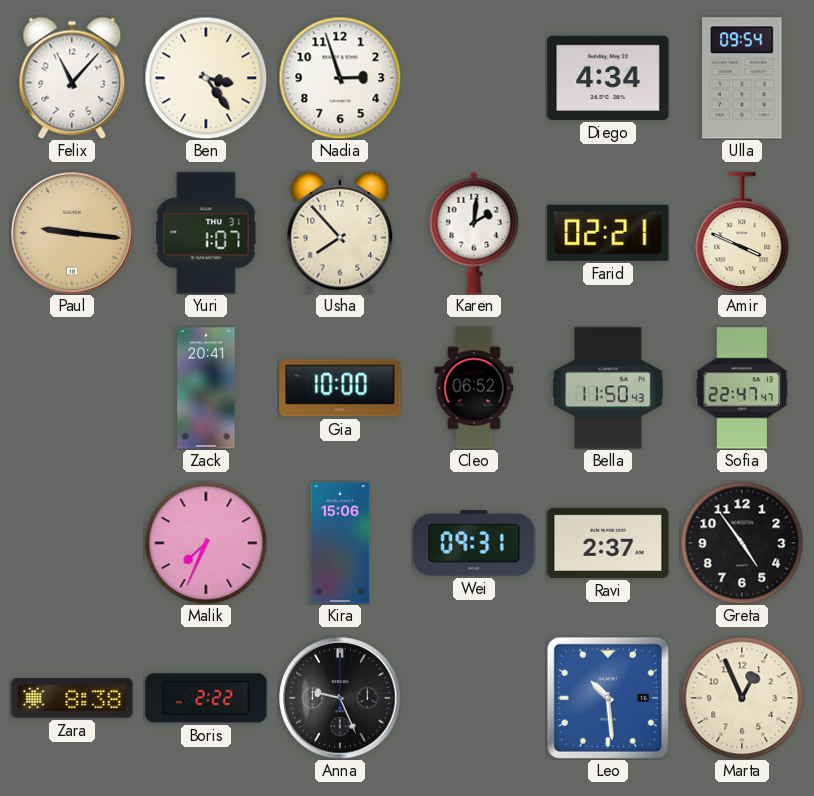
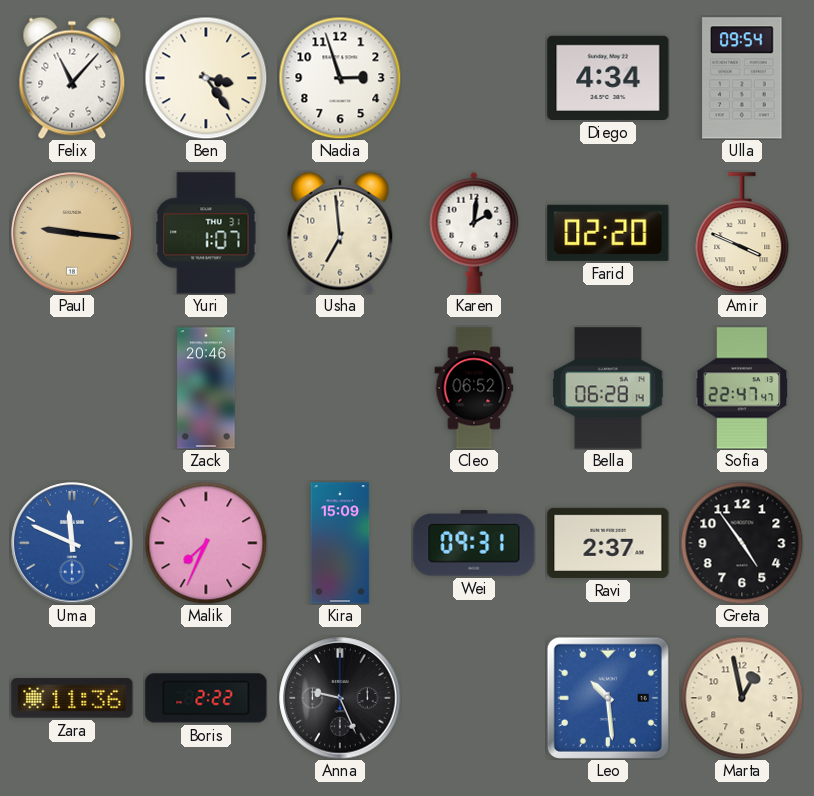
Usha: 7:53 -> 6:59
Farid: 02:21 -> 02:20
Zack: 20:41 -> 20:46
Gia: 10:00 -> none
Bella: 11:50 -> 06:28
Uma: none -> 11:49
Kira: 15:06 -> 15:09
Zara: 8:38 -> 11:36
Marta: 12:56 -> 12:58
